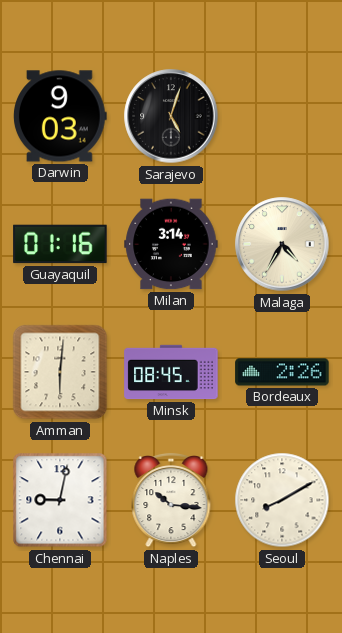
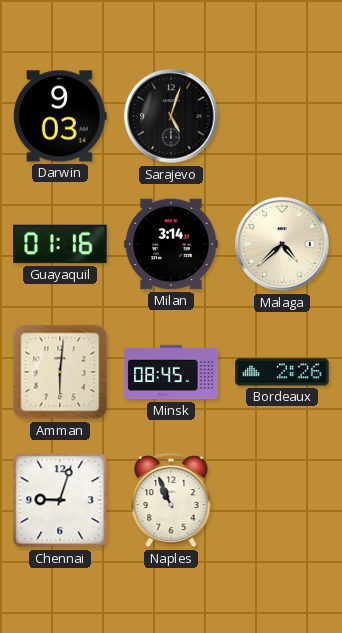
Malaga: 4:35 -> 4:38
Chennai: 9:02 -> 9:03
Naples: 10:16 -> 10:56
Seoul: 8:10 -> none
